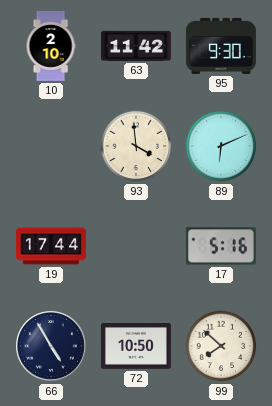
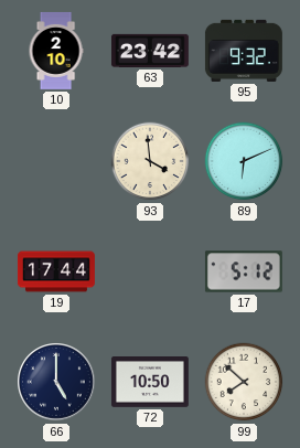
63: 11:42 -> 23:42
95: 9:30 -> 9:32
17: 5:16 -> 5:12
66: 4:55 -> 5:00
